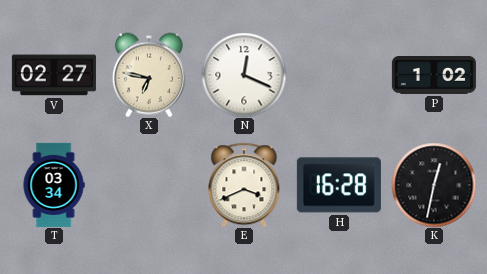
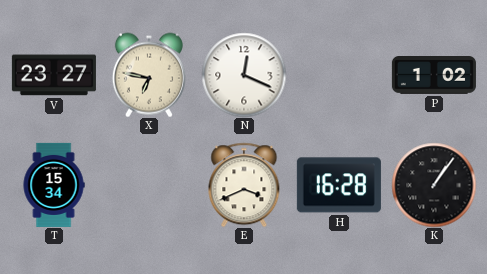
V: 02:27 -> 23:27
T: 03:34 -> 15:34
K: 12:32 -> 1:06
